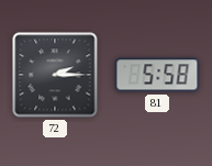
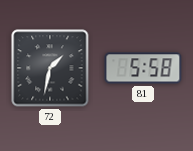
72: 2:15 -> 1:32
